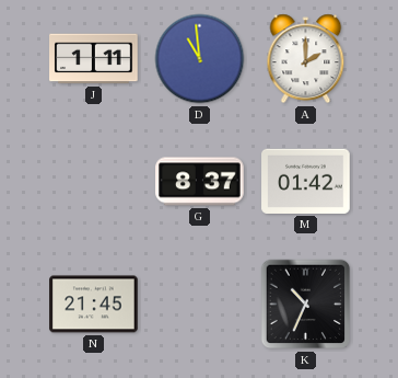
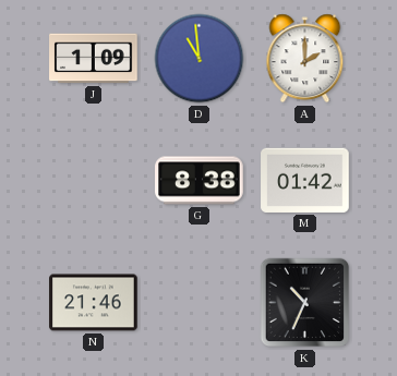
J: 1:11 -> 1:09
G: 8:37 -> 8:38
N: 21:45 -> 21:46
